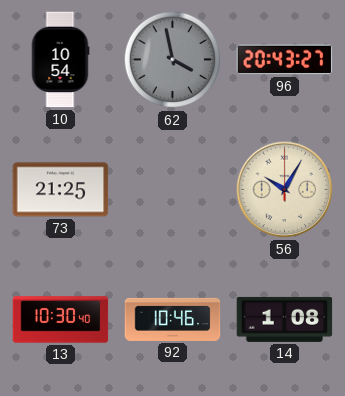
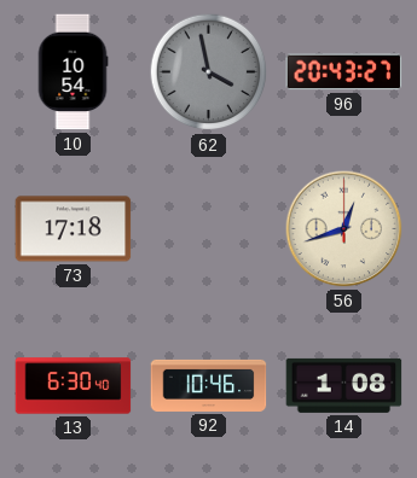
73: 21:25 -> 17:18
56: 10:05 -> 12:42
13: 10:30 -> 6:30
